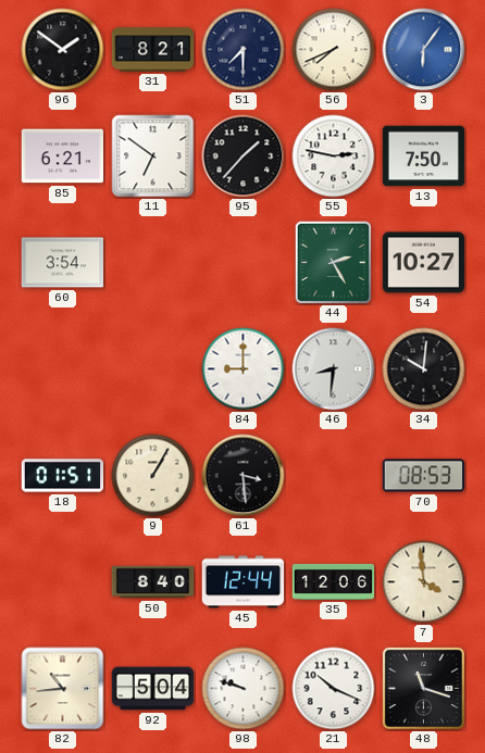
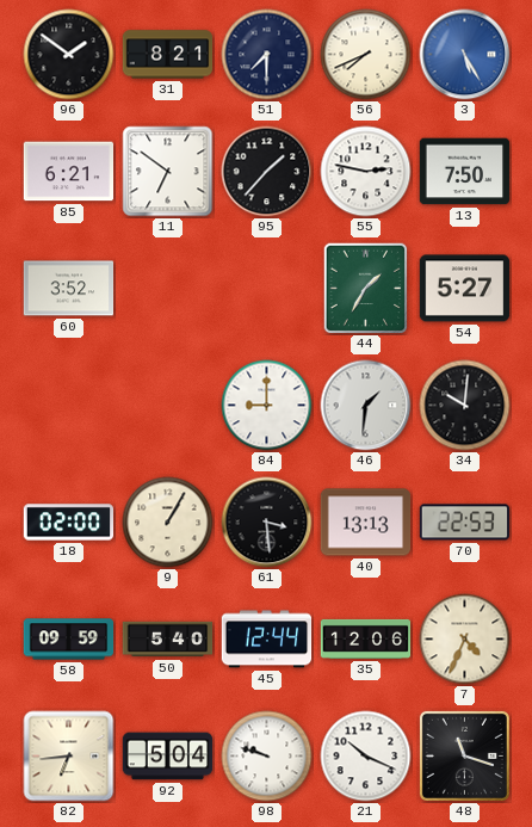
3: 6:06 -> 5:25
60: 3:54 -> 3:52
44: 2:25 -> 1:35
54: 10:27 -> 5:27
46: 8:31 -> 1:31
18: 01:51 -> 02:00
40: none -> 13:13
70: 08:53 -> 22:53
58: none -> 09:59
50: 8:40 -> 5:40
7: 3:59 -> 4:34
82: 10:44 -> 6:44
